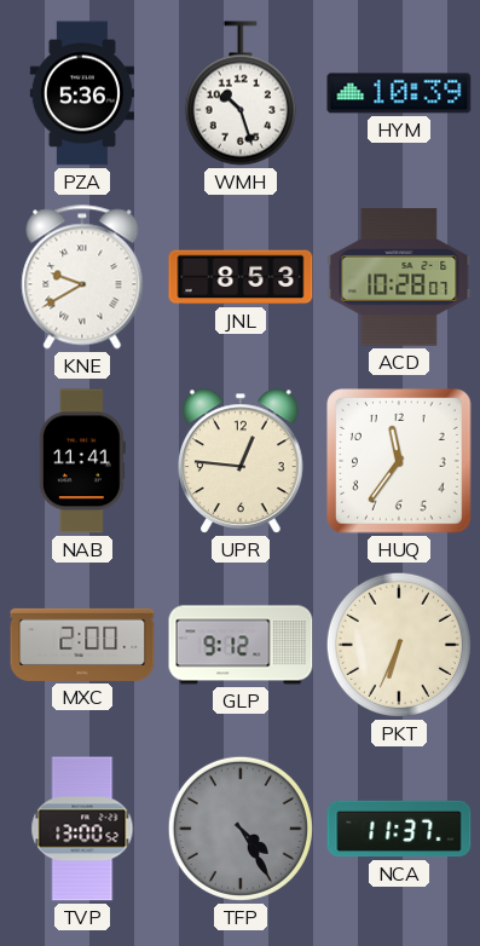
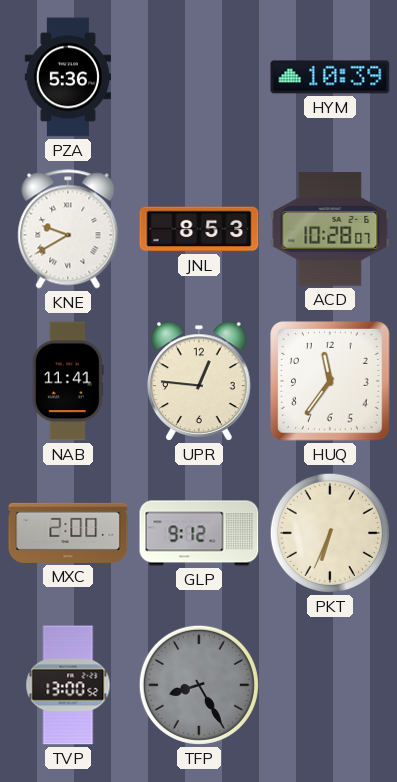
WMH: 10:27 -> none
TFP: 4:25 -> 8:25
NCA: 11:37 -> none
